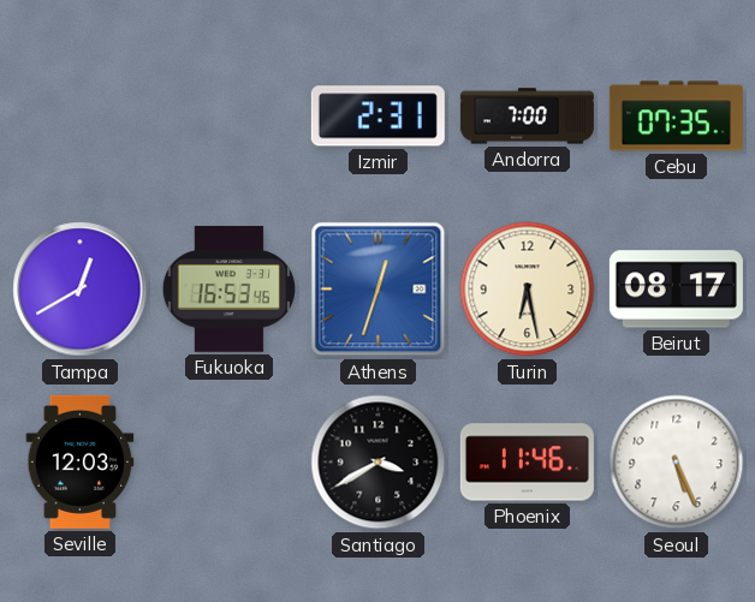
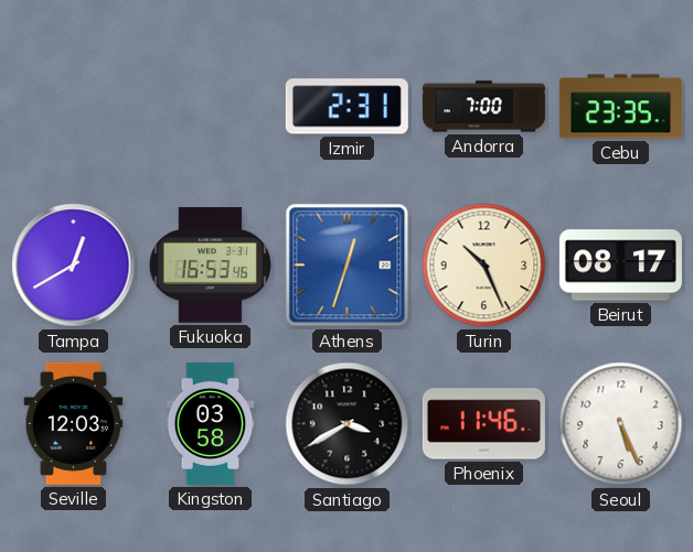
Cebu: 07:35 -> 23:35
Turin: 6:28 -> 10:26
Kingston: none -> 03:58
